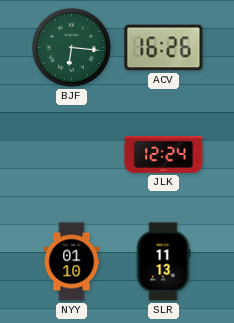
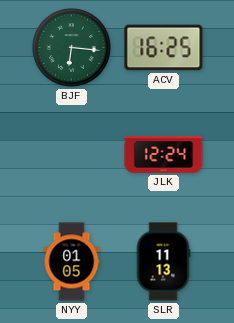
ACV: 16:26 -> 16:25
NYY: 01:10 -> 01:05
